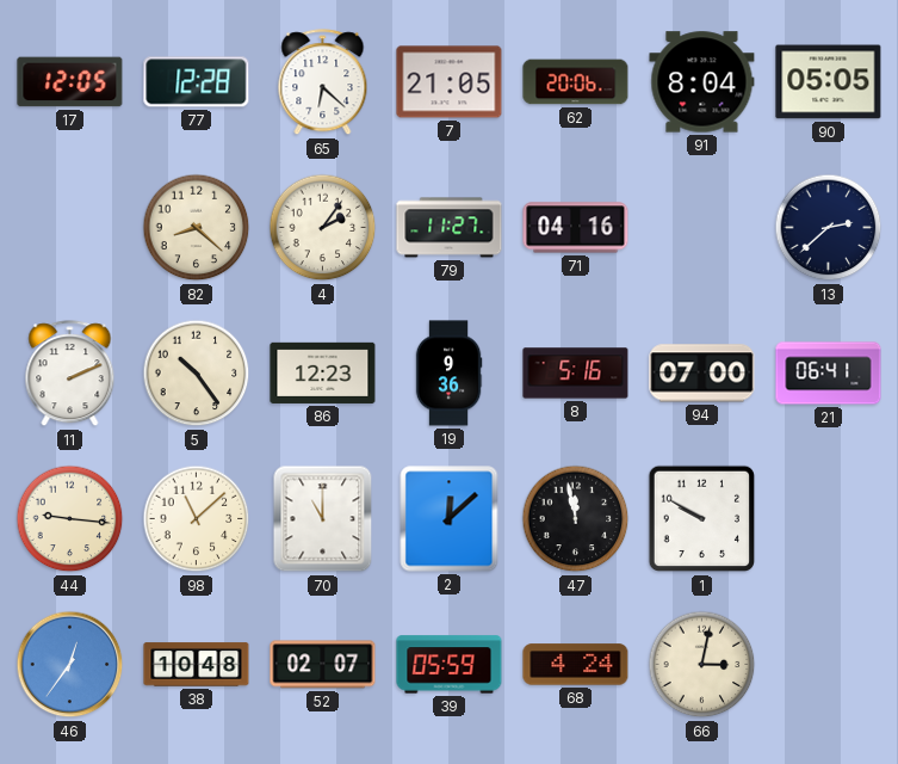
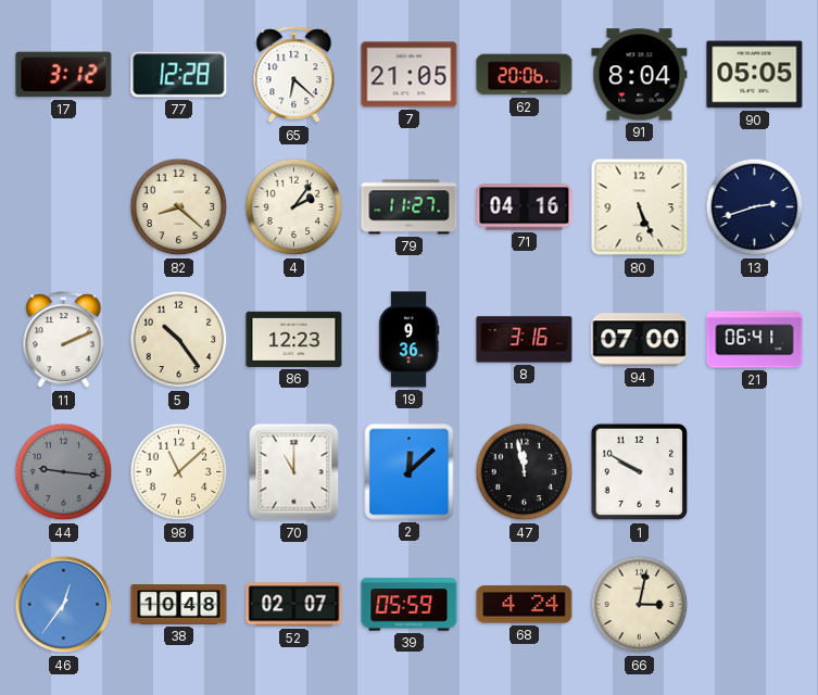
17: 12:05 -> 3:12
80: none -> 5:26
13: 2:38 -> 2:42
8: 5:16 -> 3:16
44 dial: cream -> grey
